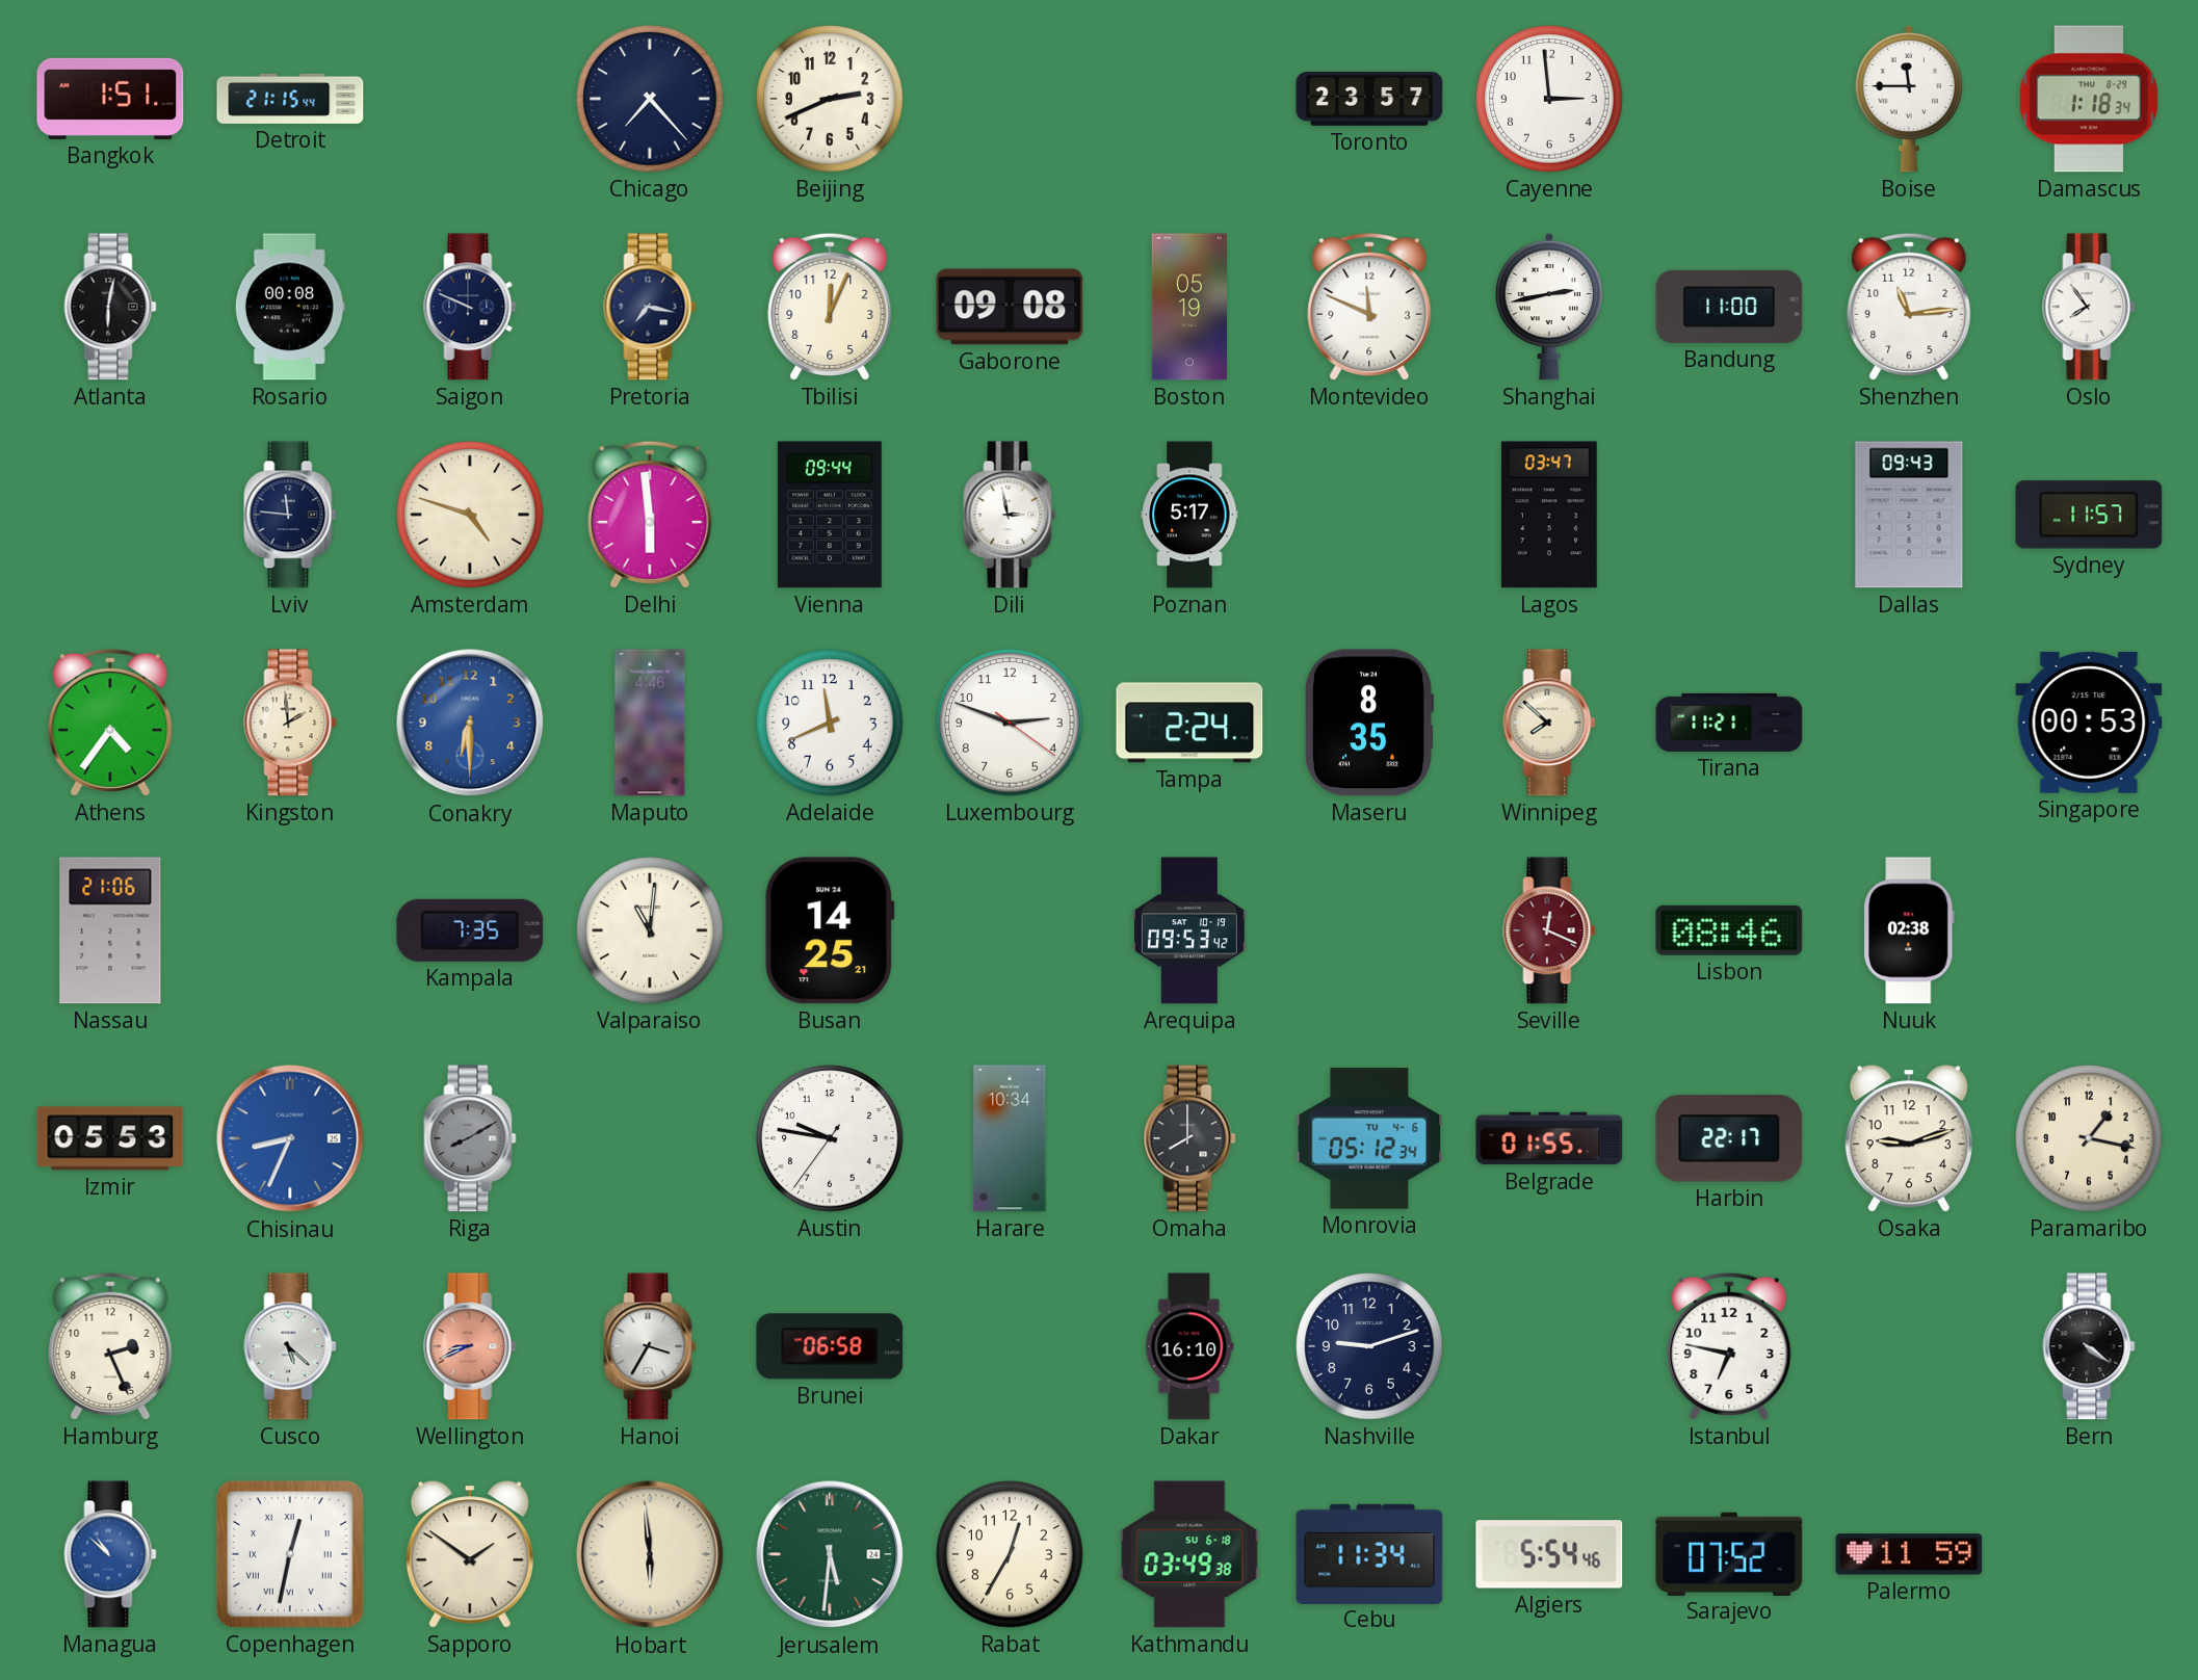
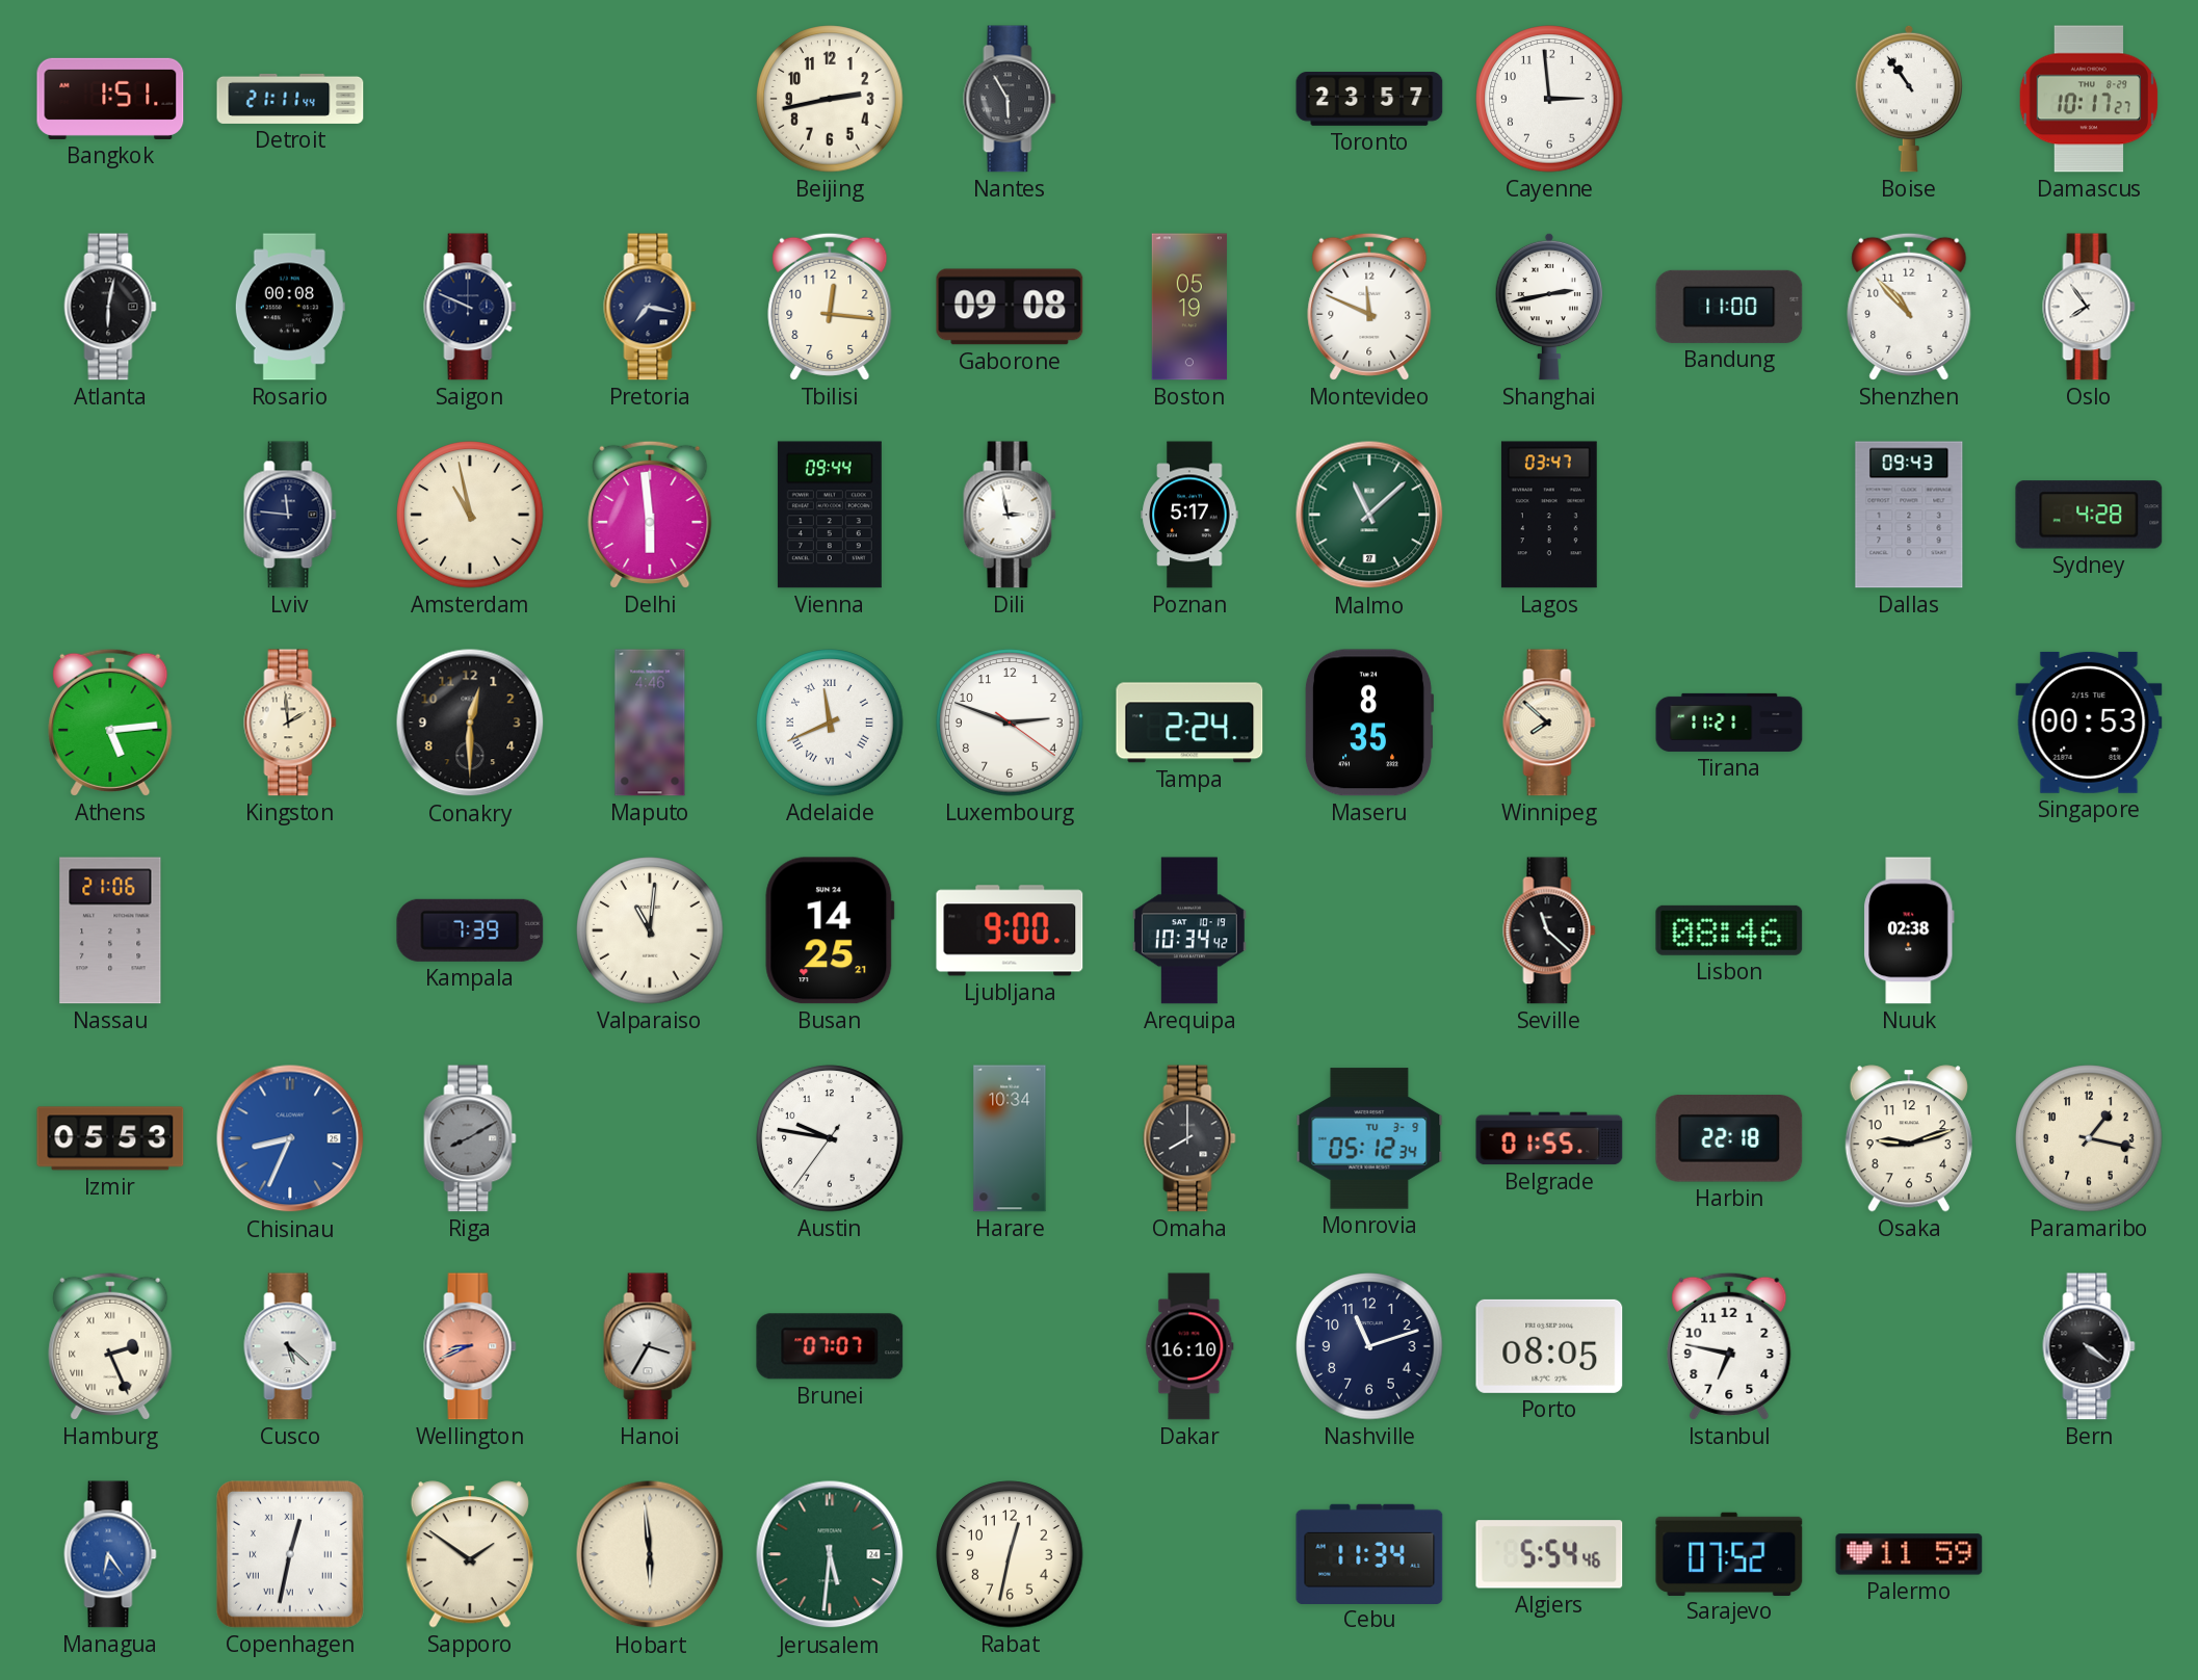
Detroit: 21:15 -> 21:11
Chicago: 7:23 -> none
Beijing: 2:41 -> 2:43
Nantes: none -> 5:55
Boise: 11:45 -> 10:54
Damascus: 1:18 -> 10:17
Tbilisi: 12:04 -> 12:16
Shenzhen: 11:14 -> 10:53
Amsterdam: 4:48 -> 10:58
Malmo: none -> 11:08
Sydney: 11:57 -> 4:28
Athens: 4:36 -> 5:14
Conakry: 6:30 -> 12:30
Conakry dial: blue -> black
Adelaide numerals: Arabic -> Roman
Kampala: 7:35 -> 7:39
Ljubljana: none -> 9:00
Arequipa: 09:53 -> 10:34
Seville: 12:19 -> 11:22
Seville dial: burgundy -> black
Monrovia date: TU 4-6 -> TU 3-9
Harbin: 22:17 -> 22:18
Hamburg numerals: Arabic -> Roman
Brunei: 06:58 -> 07:07
Nashville: 9:12 -> 11:12
Porto: none -> 08:05
Managua: 10:52 -> 6:24
Rabat: 12:35 -> 12:32
Kathmandu: 03:49 -> none
